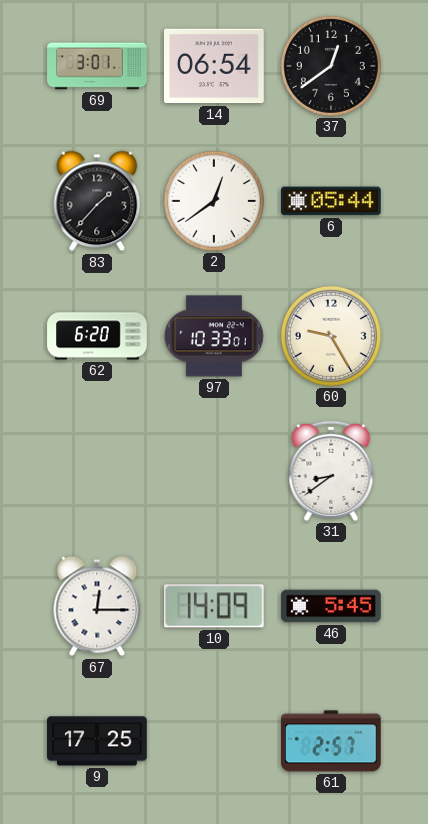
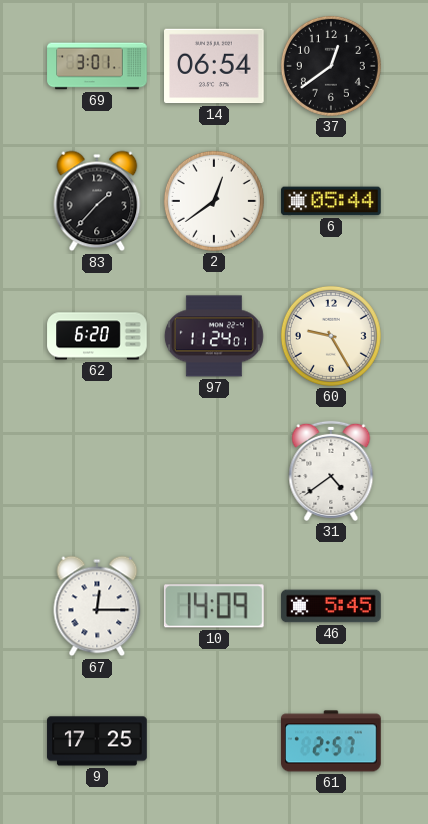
97: 10:33 -> 11:24
31: 8:39 -> 4:39
